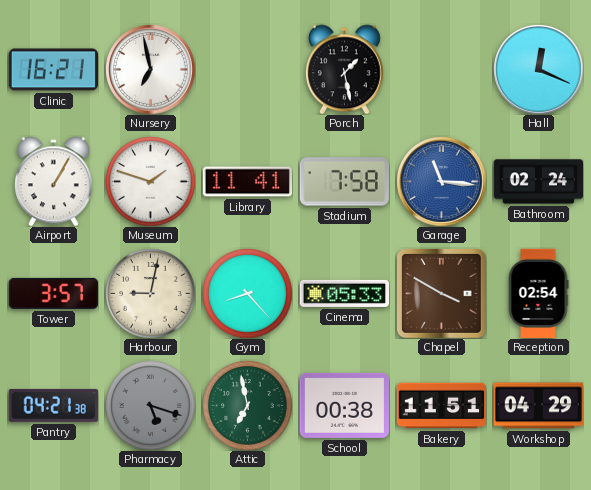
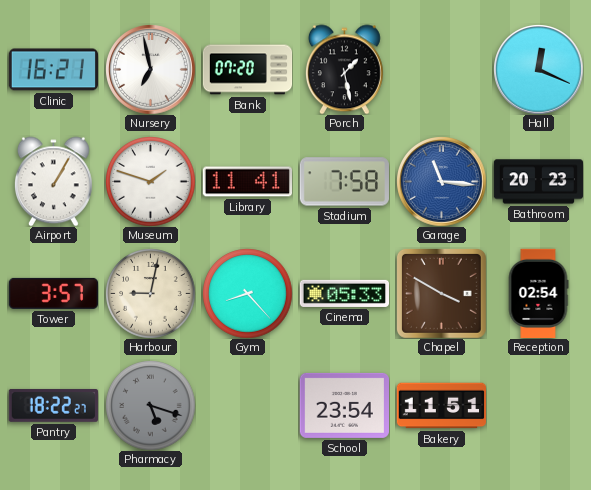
Bank: none -> 07:20
Bathroom: 02:24 -> 20:23
Pantry: 04:21 -> 18:22
Attic: 6:58 -> none
School: 00:38 -> 23:54
Workshop: 04:29 -> none
